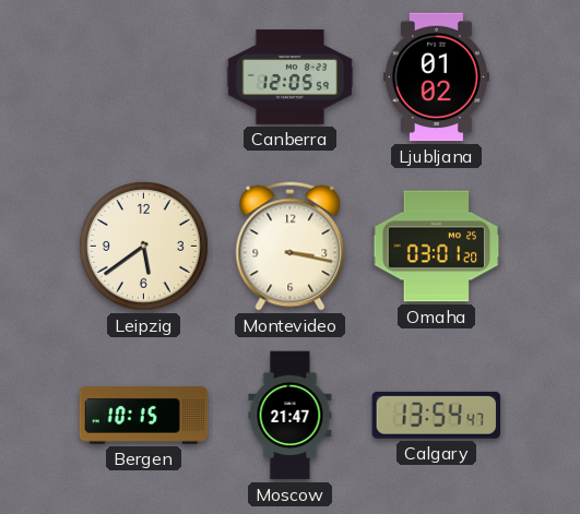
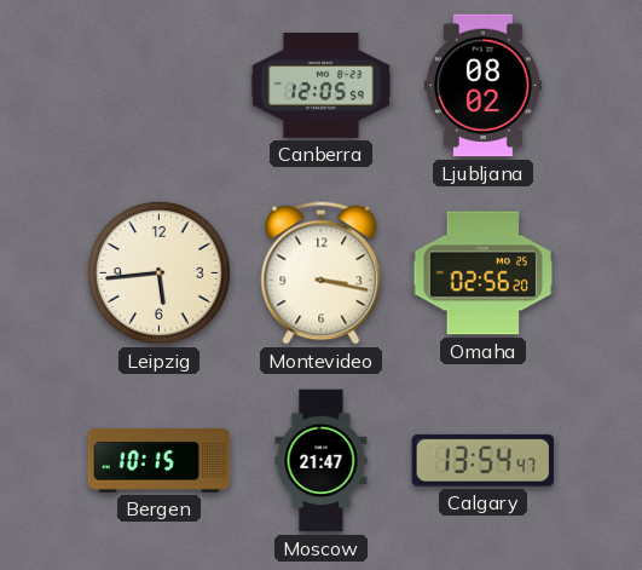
Ljubljana: 01:02 -> 08:02
Leipzig: 5:39 -> 5:44
Omaha: 03:01 -> 02:56
